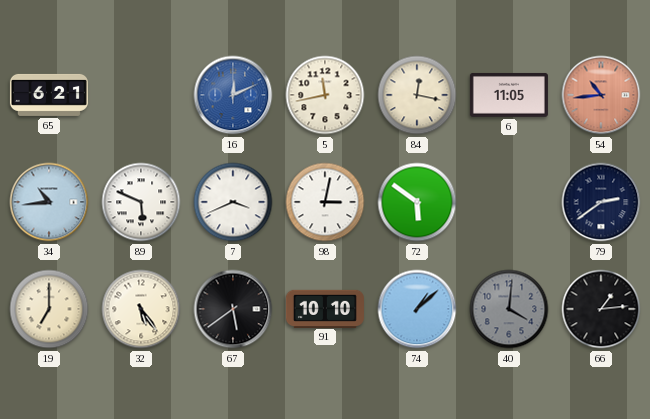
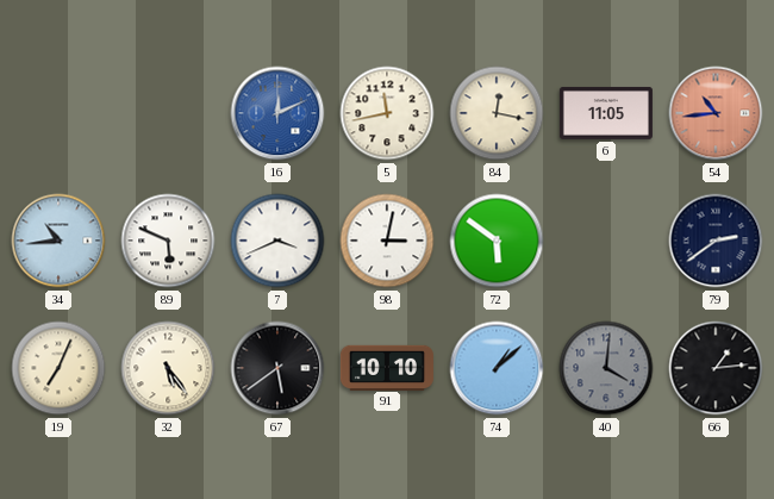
65: 6:21 -> none
19: 7:00 -> 7:04
